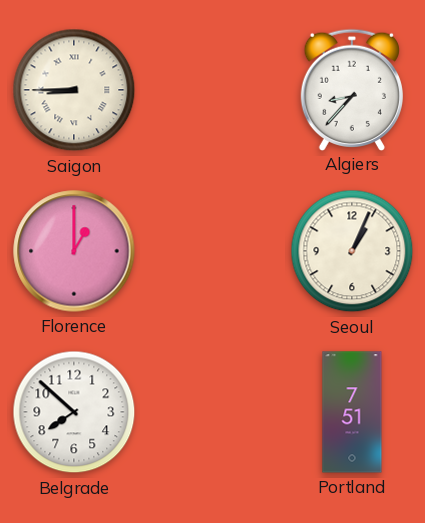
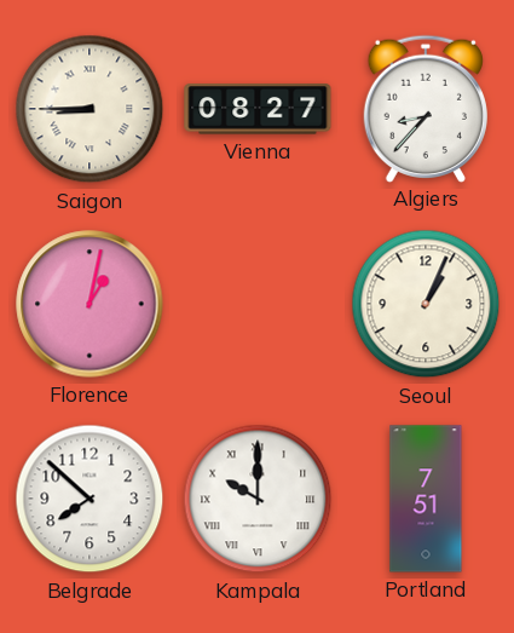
Vienna: none -> 08:27
Florence: 1:00 -> 1:02
Kampala: none -> 10:00
